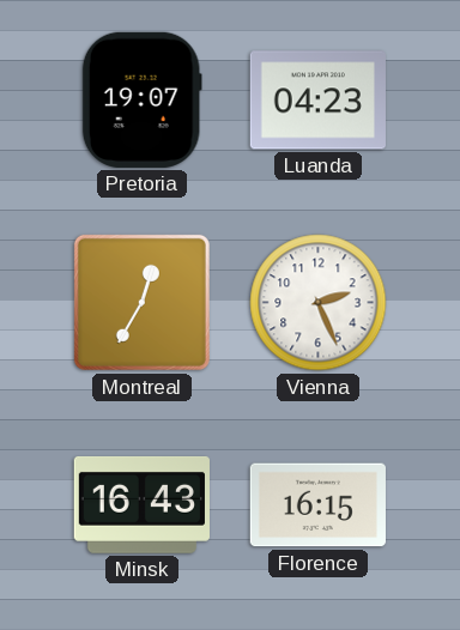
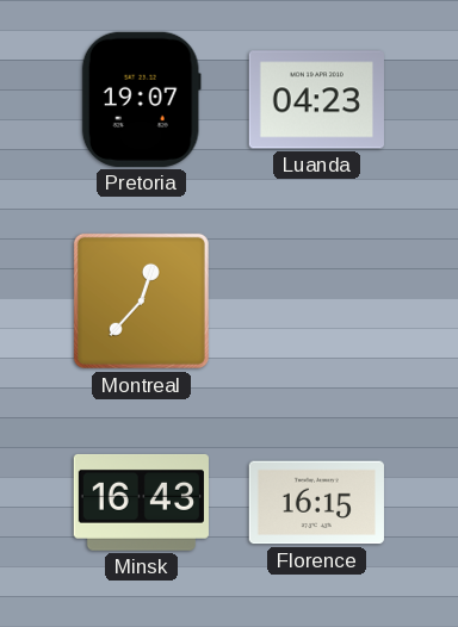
Montreal: 12:35 -> 12:37
Vienna: 2:26 -> none
